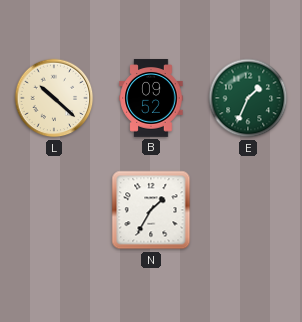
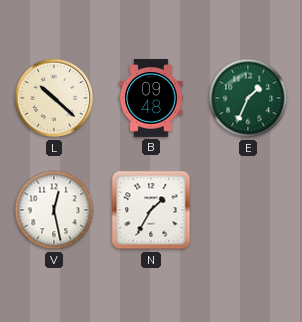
B: 09:52 -> 09:48
V: none -> 12:28
